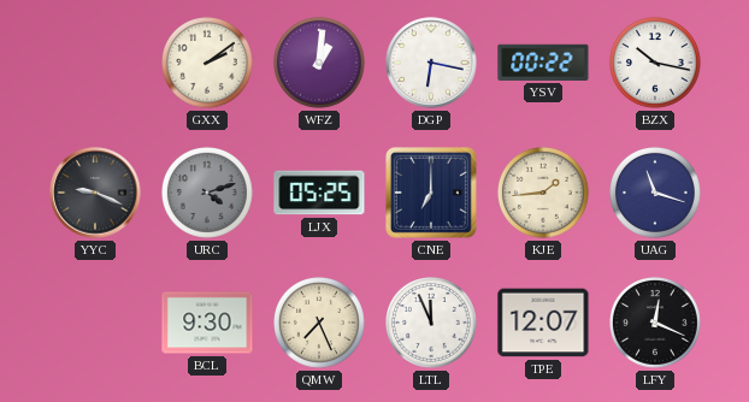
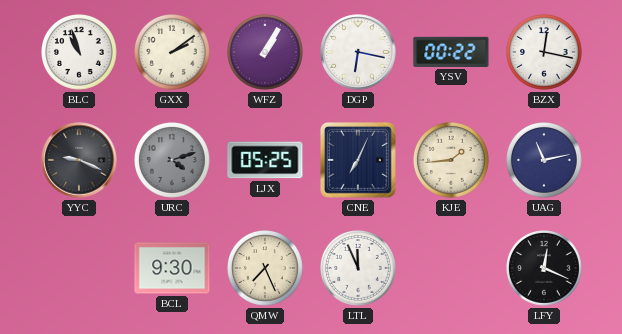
BLC: none -> 10:57
WFZ: 1:01 -> 1:05
BZX: 10:17 -> 12:17
CNE: 7:00 -> 7:04
UAG: 11:18 -> 11:13
TPE: 12:07 -> none
